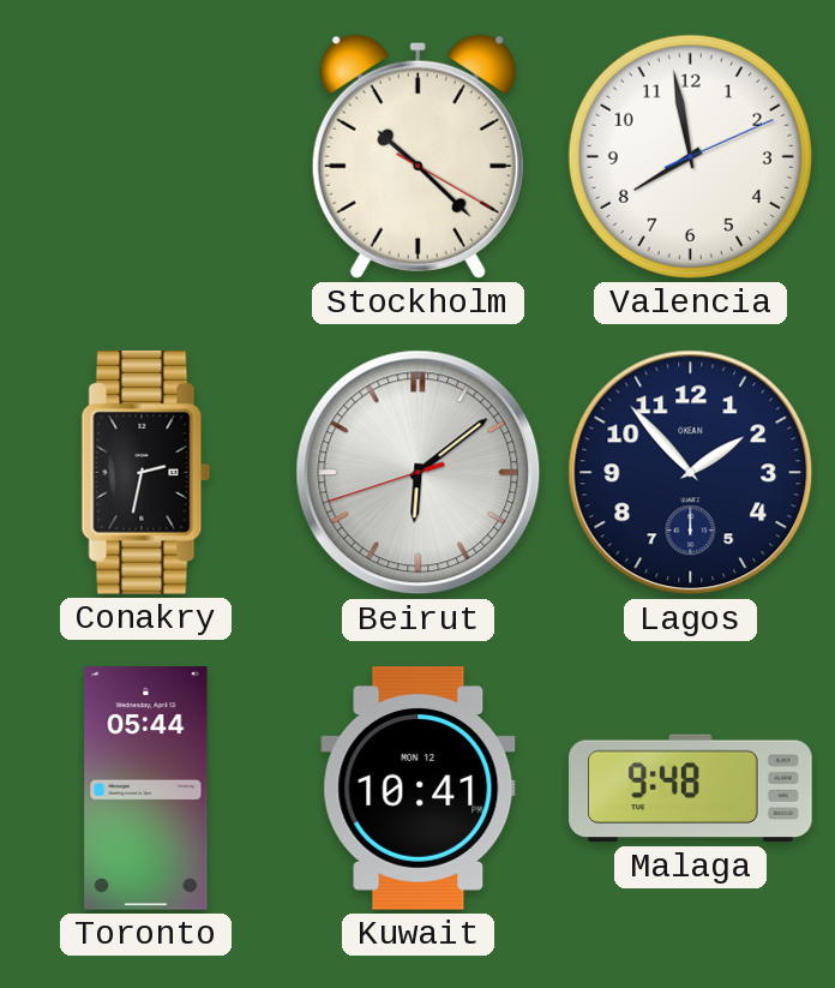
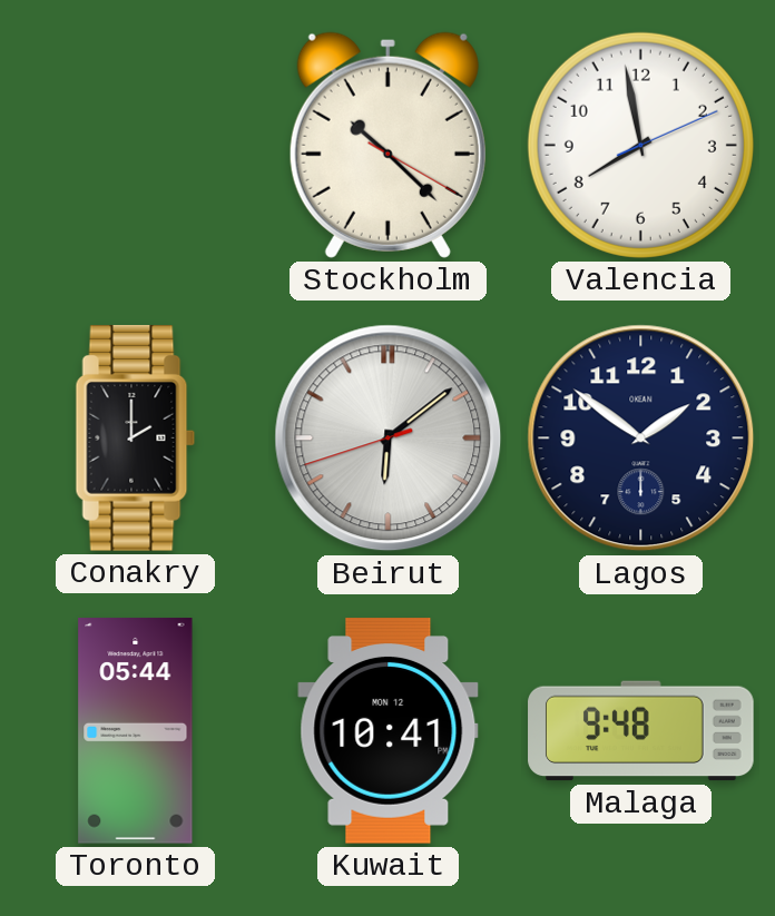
Conakry: 2:32 -> 2:00
Lagos: 1:53 -> 1:51
